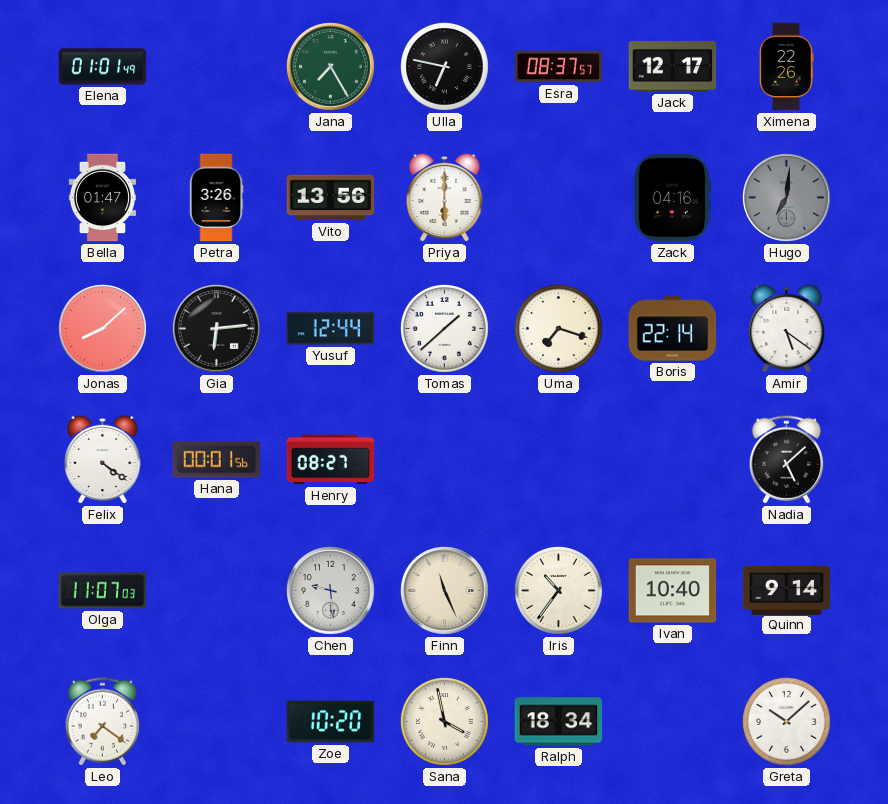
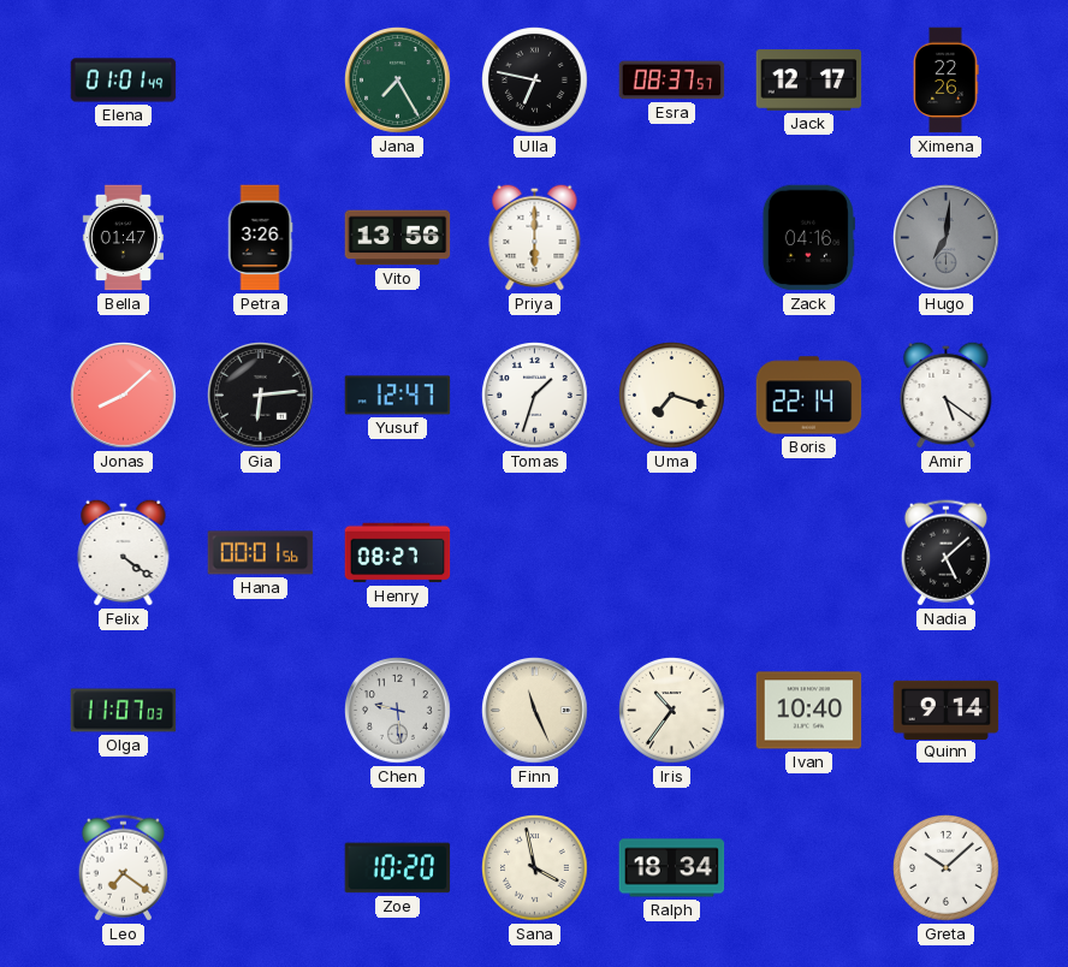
Yusuf: 12:44 -> 12:47
Tomas: 1:38 -> 1:33
